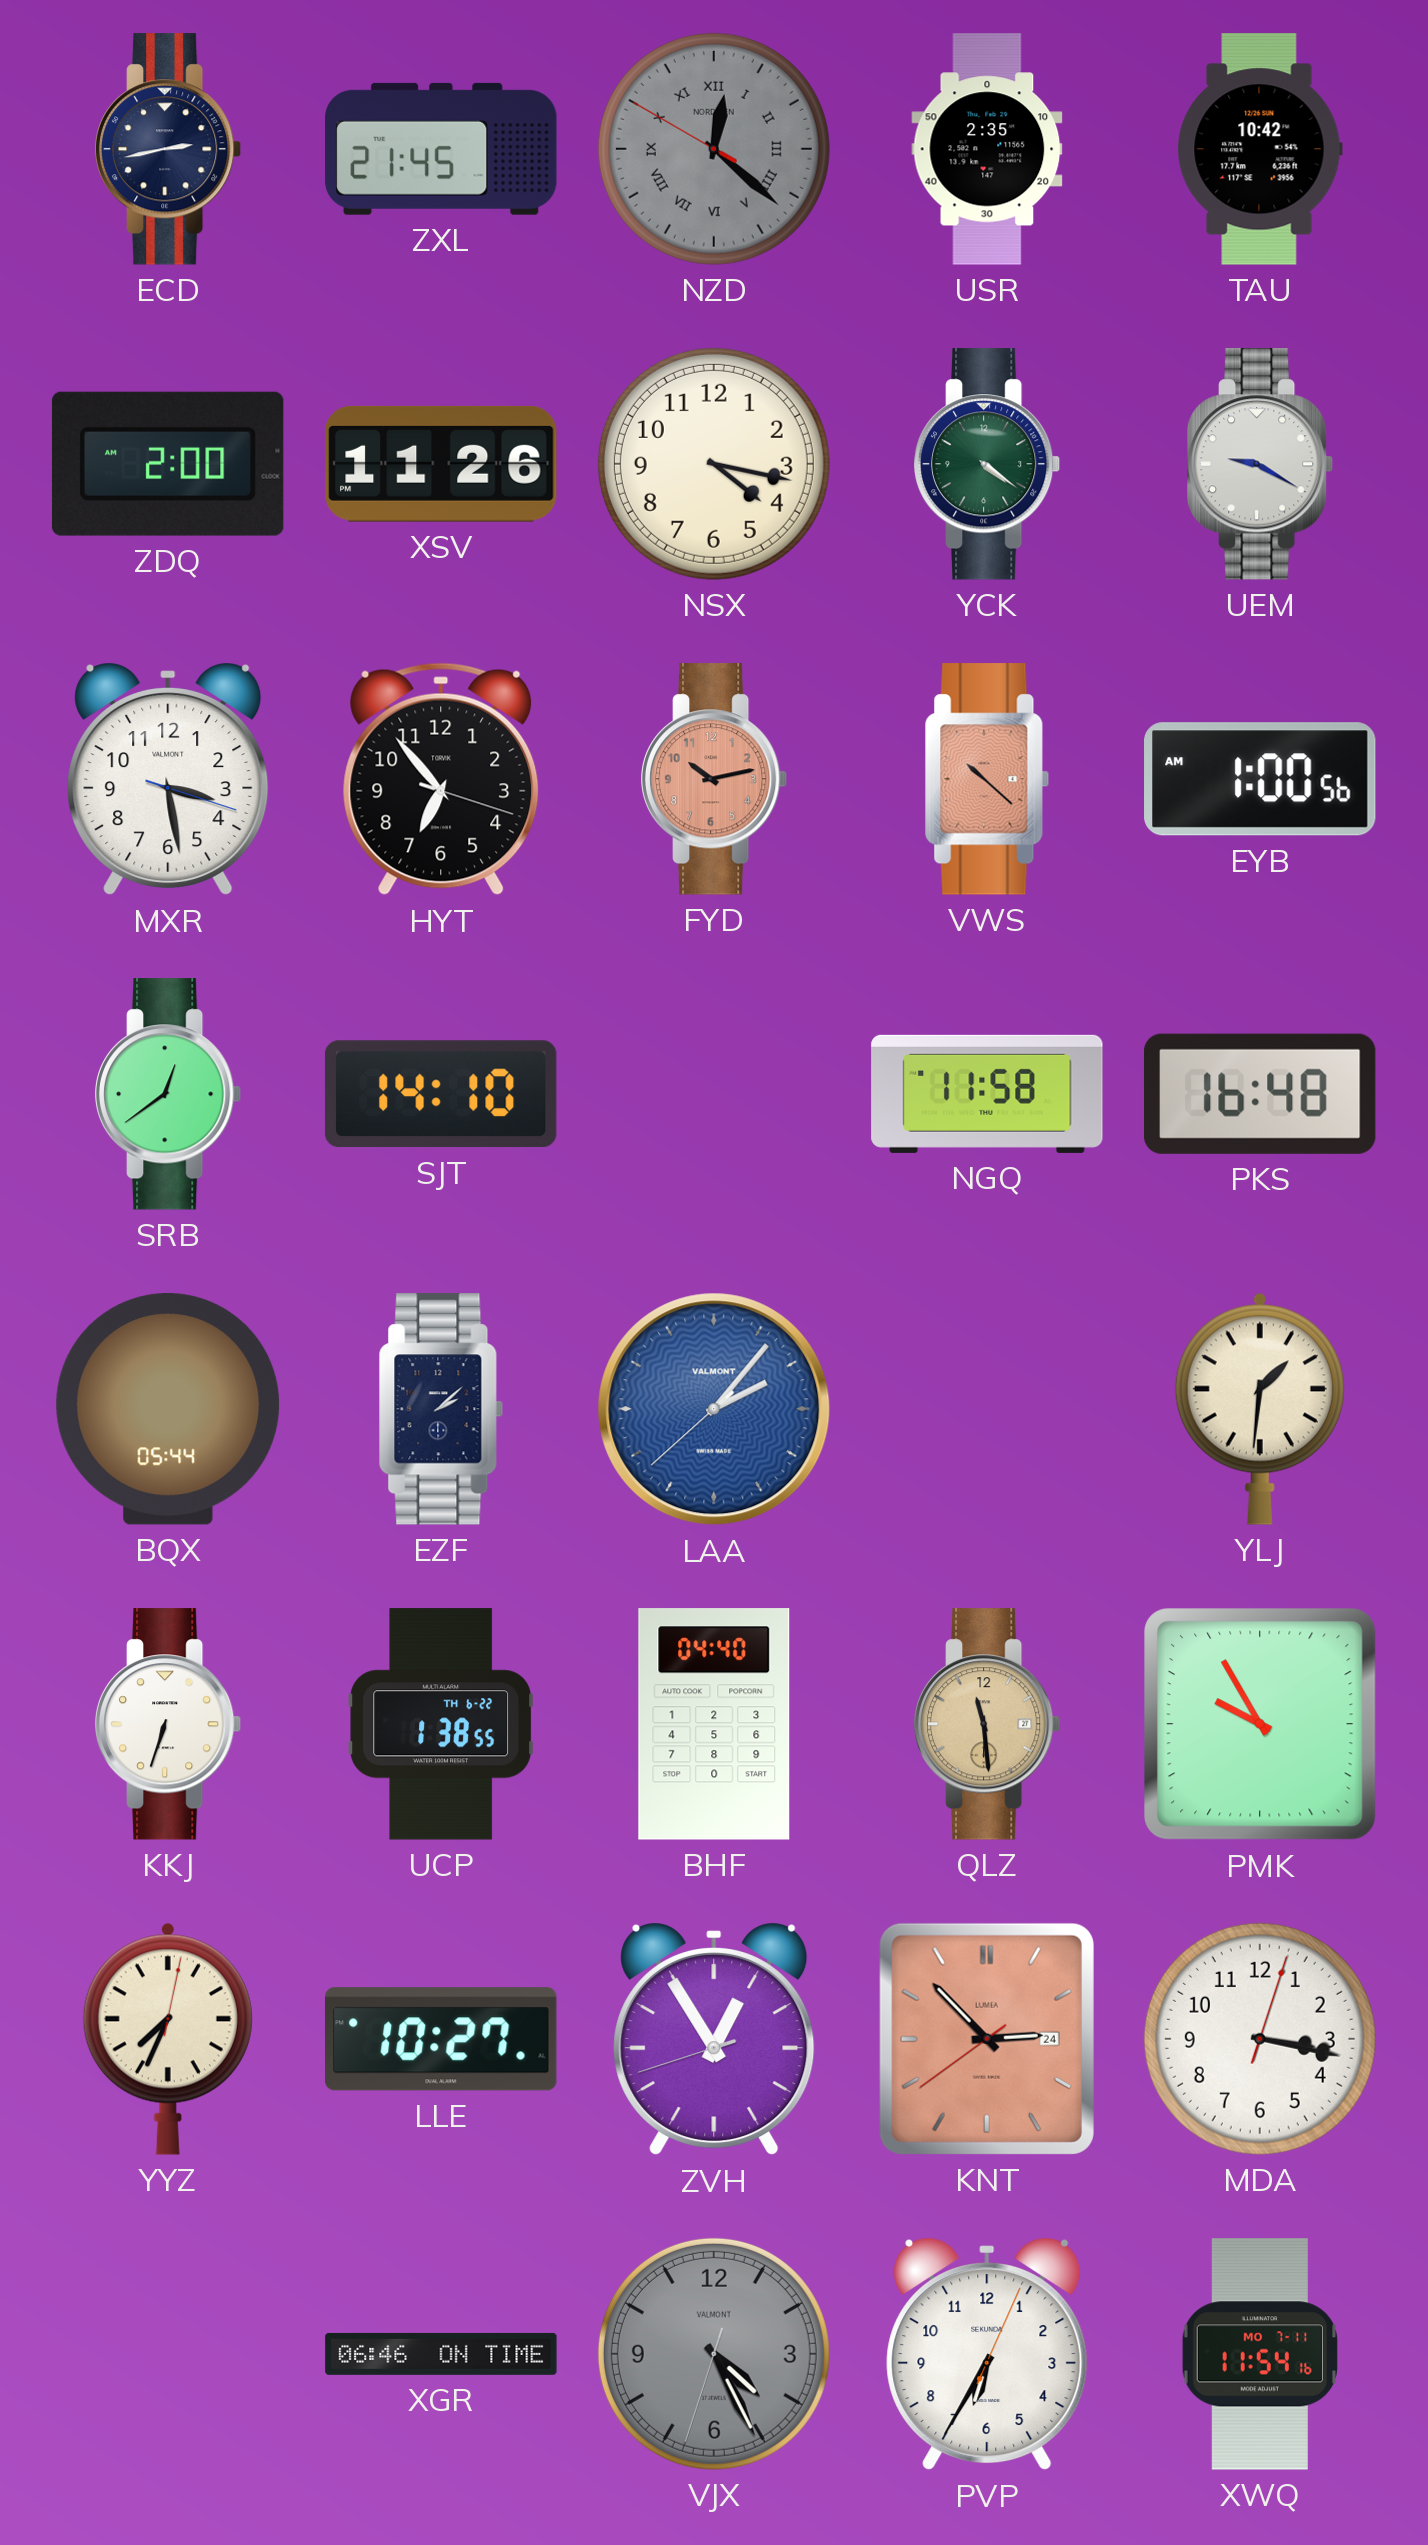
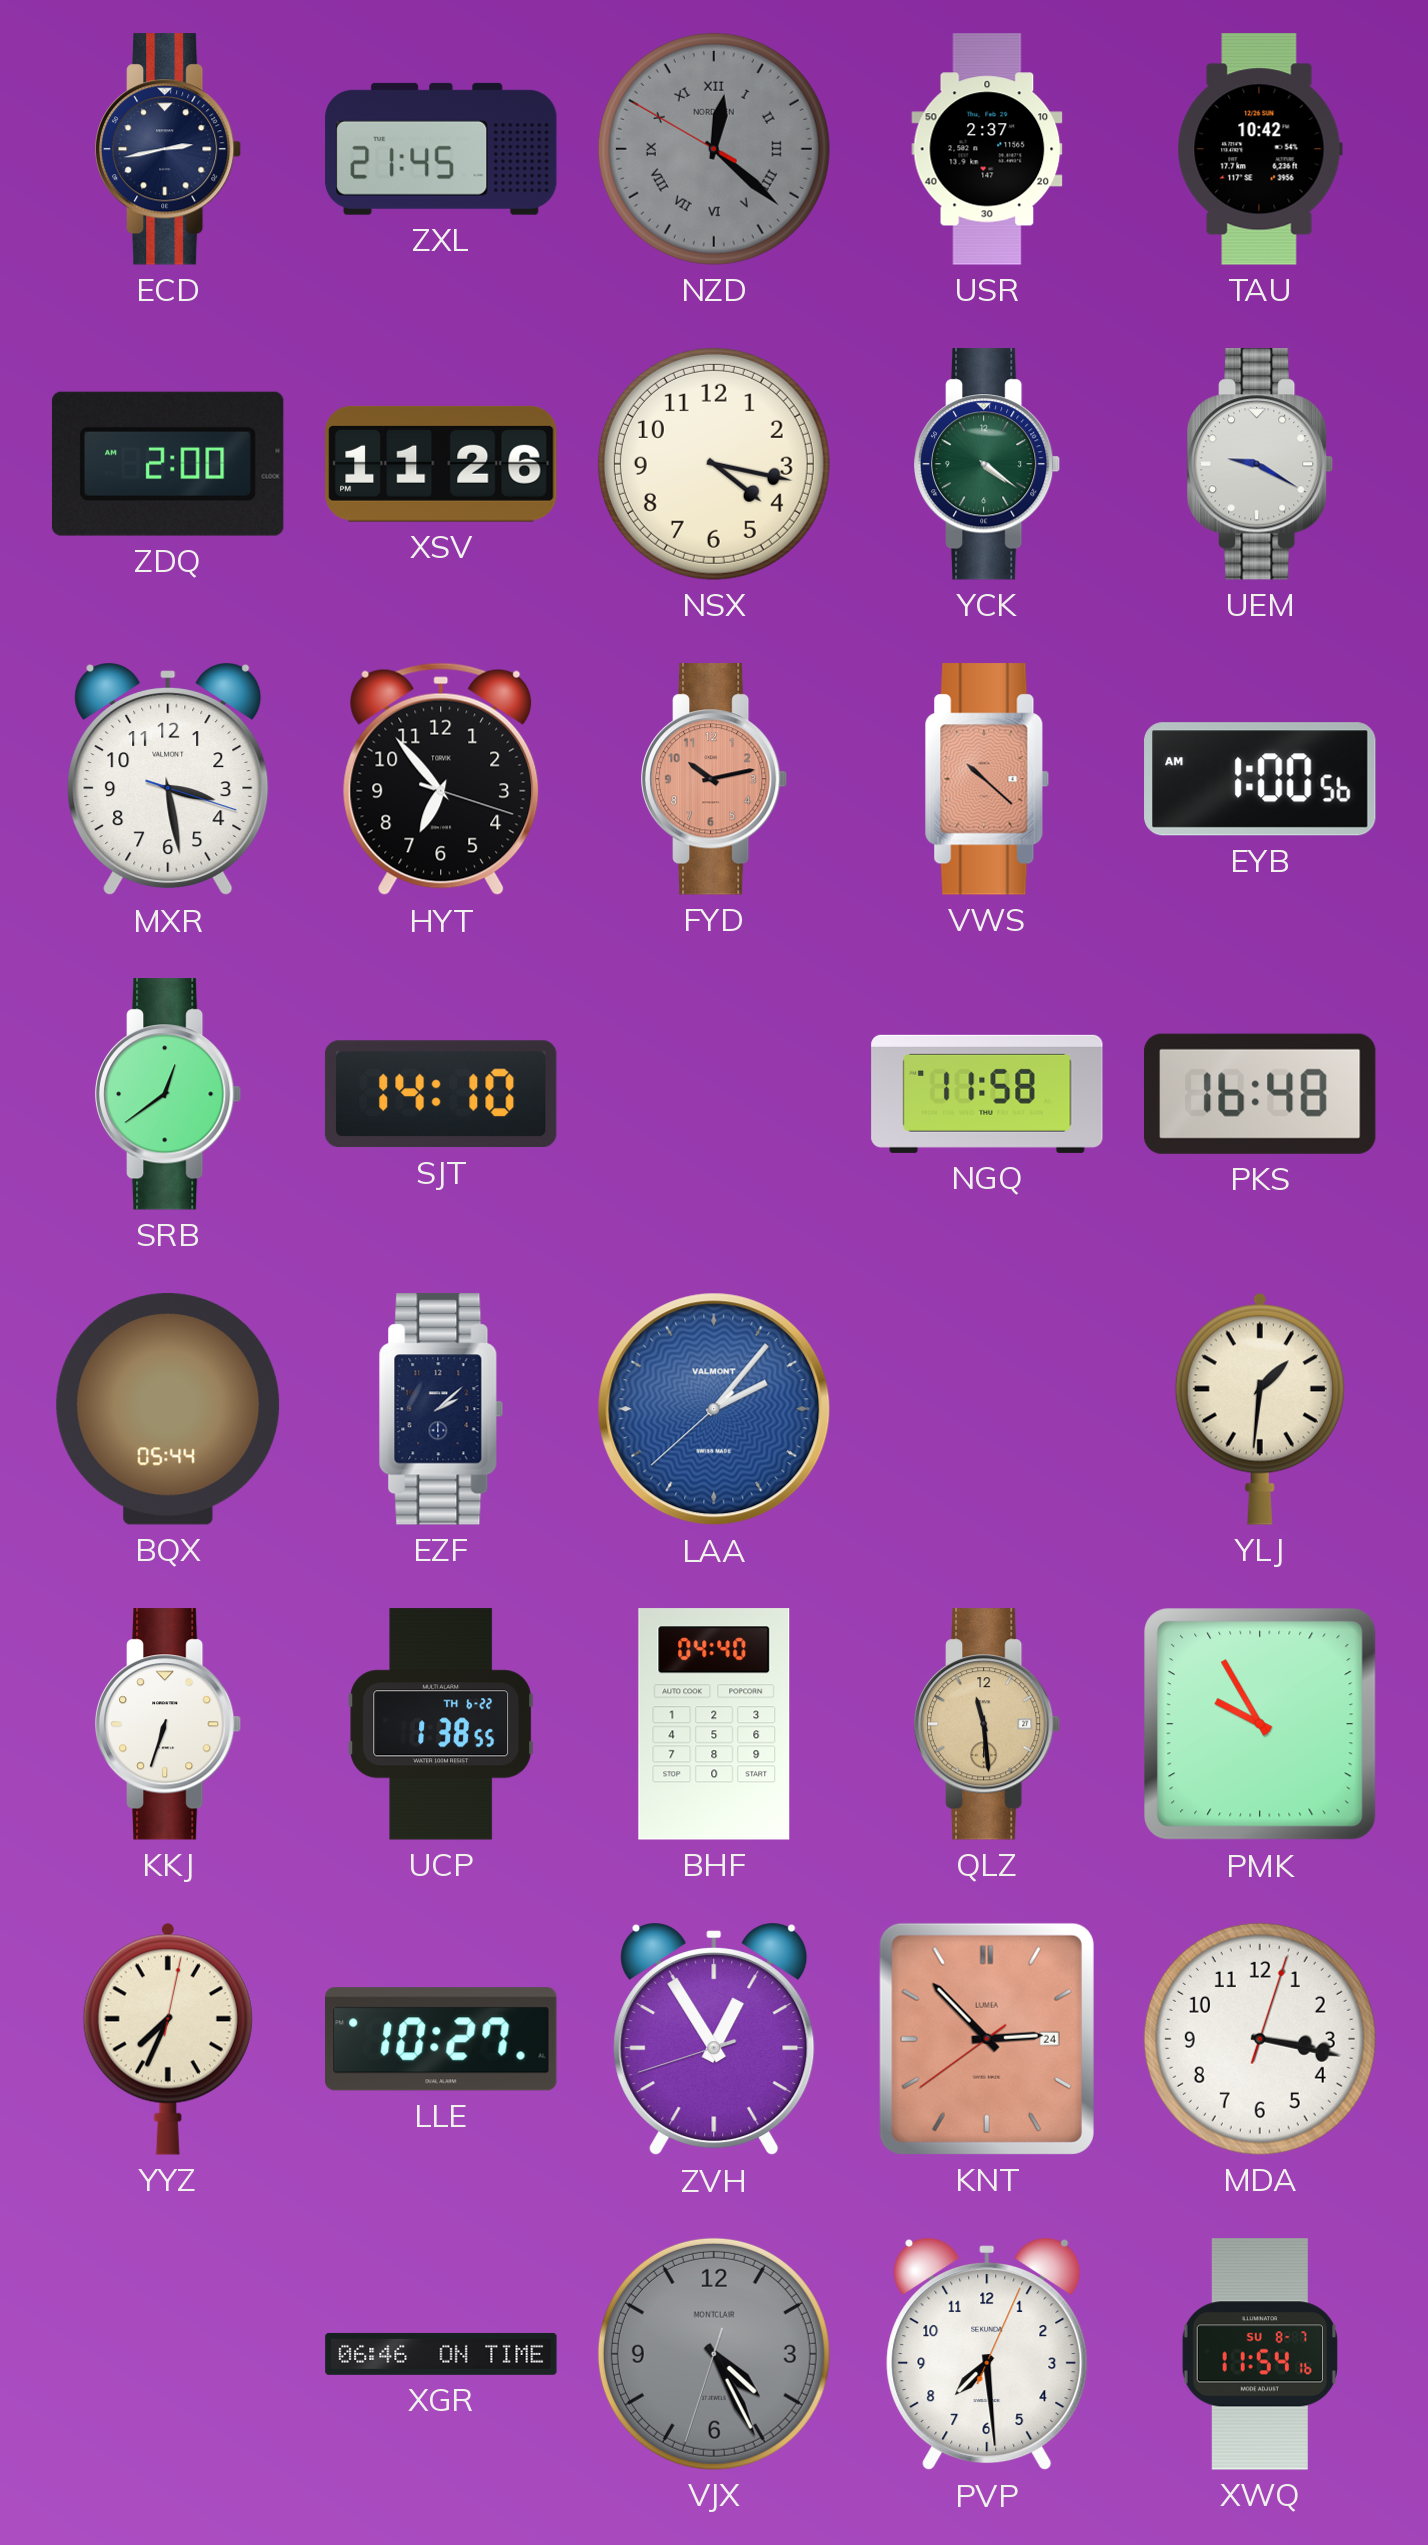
USR: 2:35 -> 2:37
VJX brand: VALMONT -> MONTCLAIR
PVP: 6:35 -> 7:29
XWQ date: MO 7-11 -> SU 8-7
